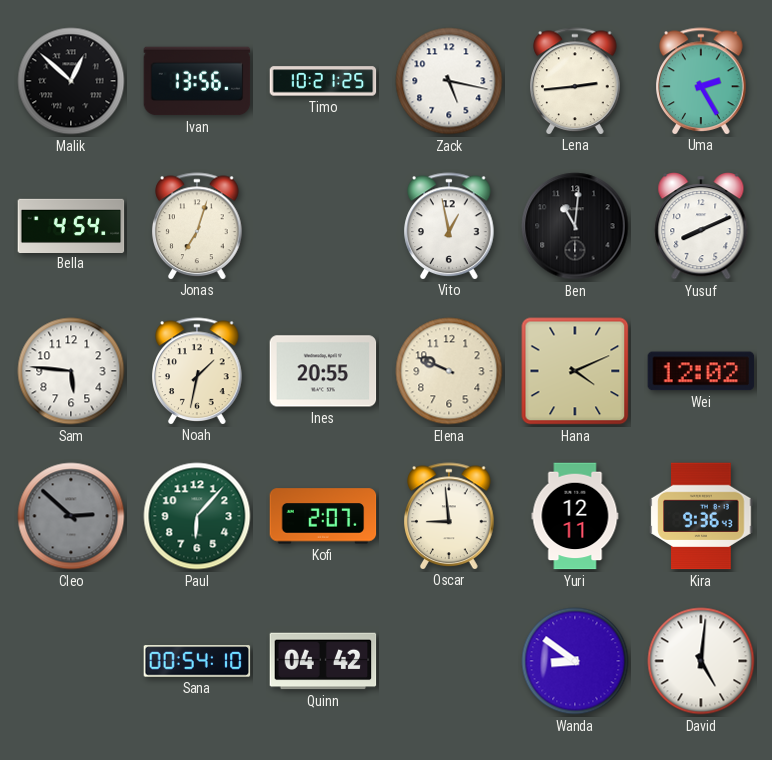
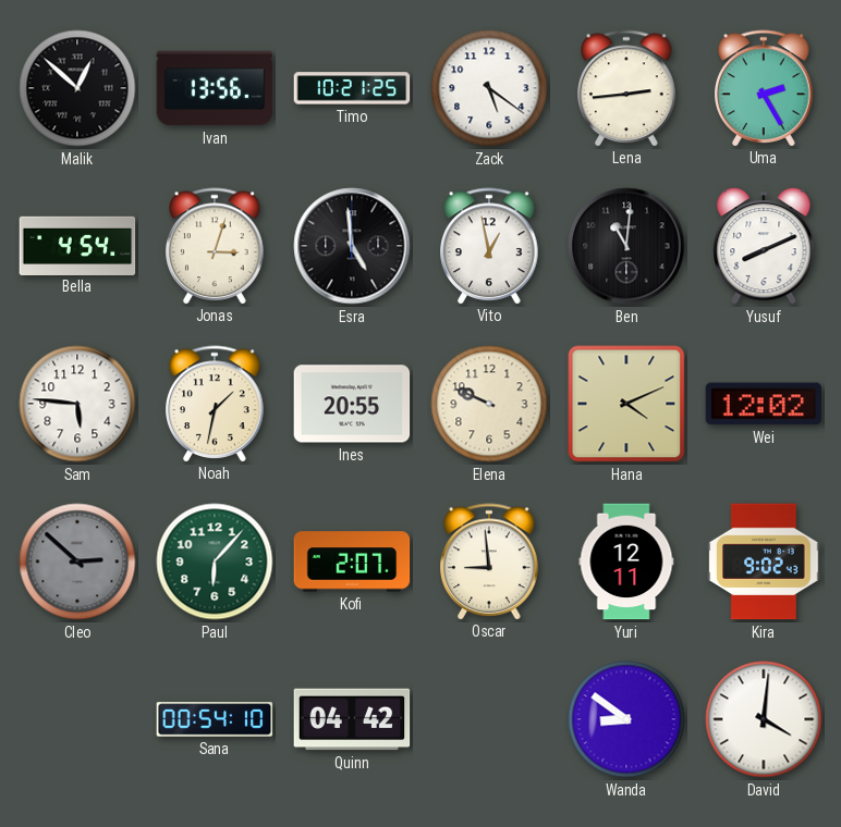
Zack: 5:17 -> 5:21
Jonas: 7:03 -> 3:03
Esra: none -> 4:59
Kira: 9:36 -> 9:02
David: 5:01 -> 4:01
